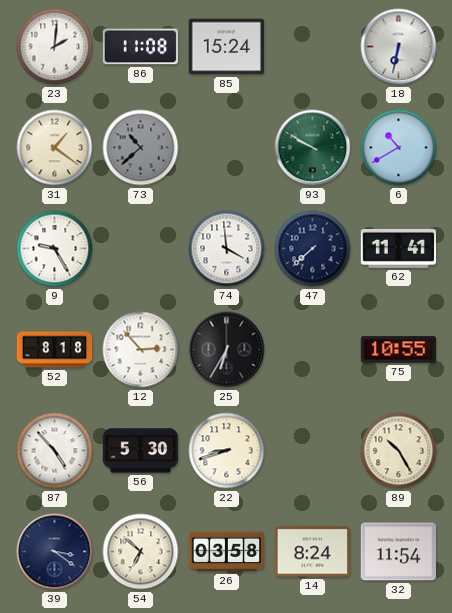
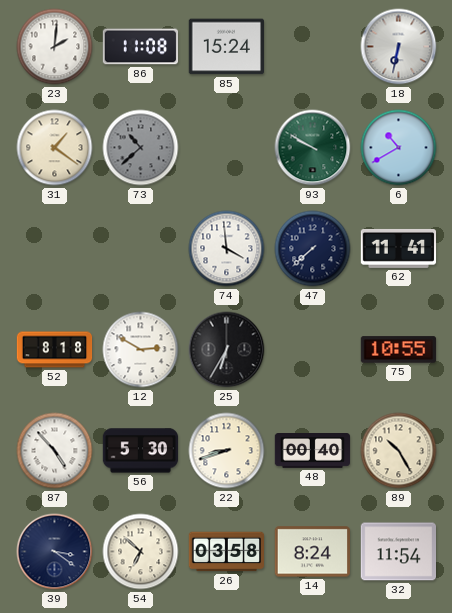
9: 9:25 -> none
12: 2:53 -> 2:50
48: none -> 00:40
